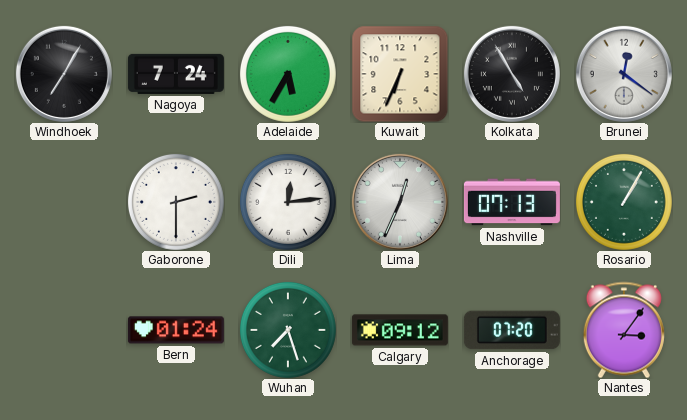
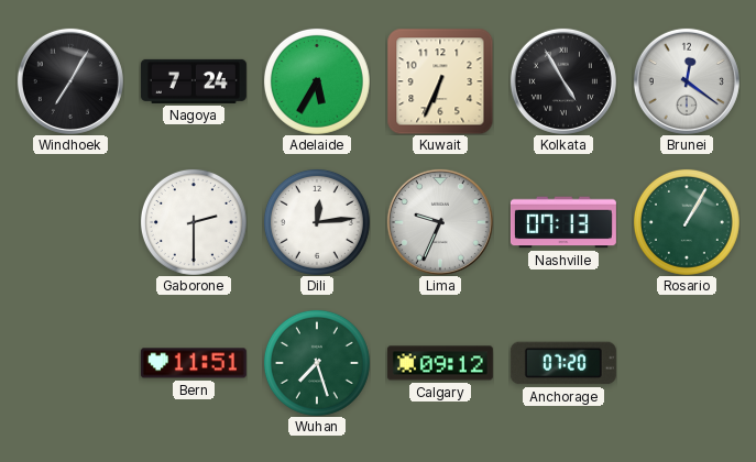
Lima: 12:34 -> 9:34
Bern: 01:24 -> 11:51
Nantes: 3:06 -> none
